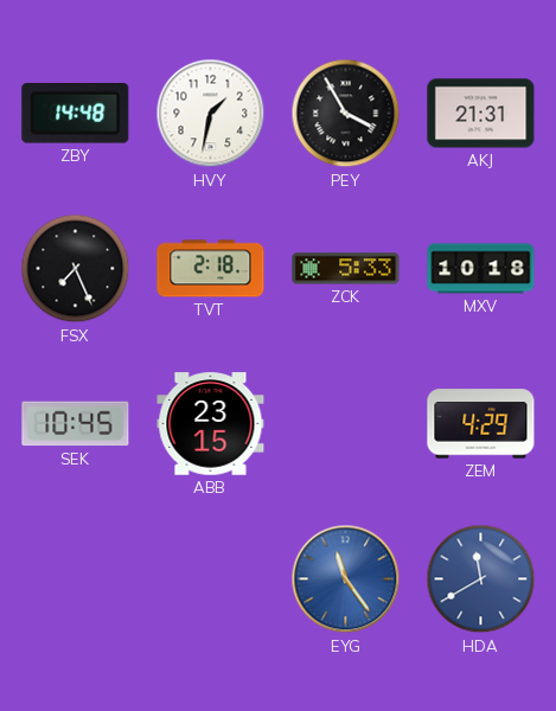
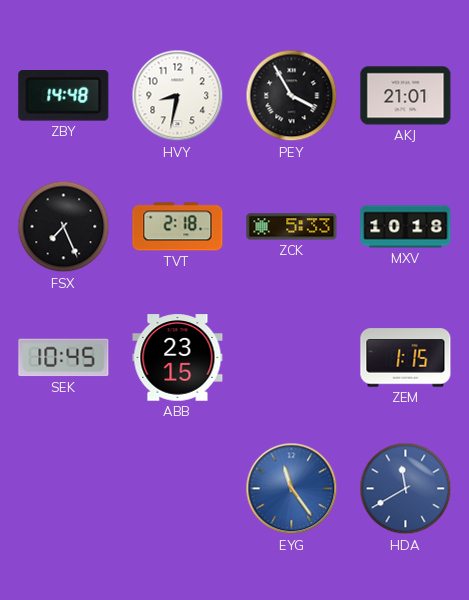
HVY: 1:32 -> 8:32
AKJ: 21:31 -> 21:01
ZEM: 4:29 -> 1:15
